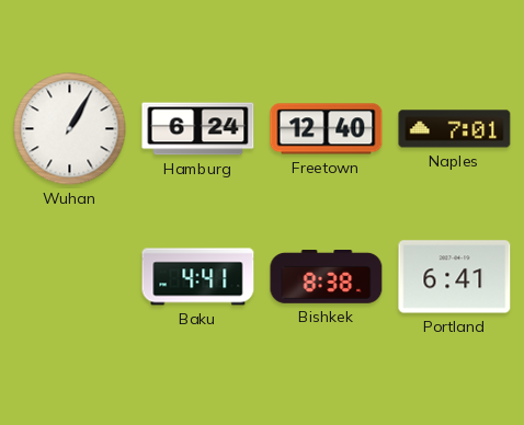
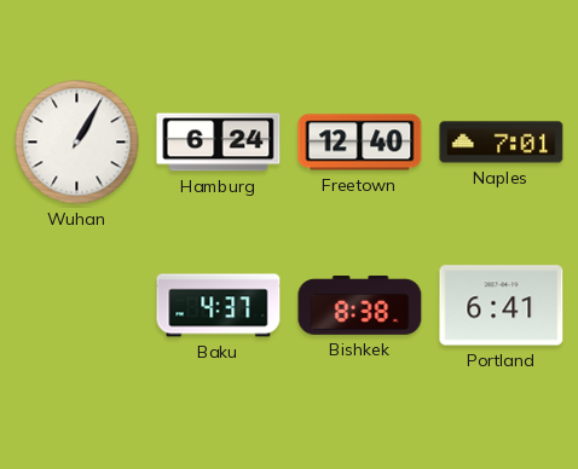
Baku: 4:41 -> 4:37
